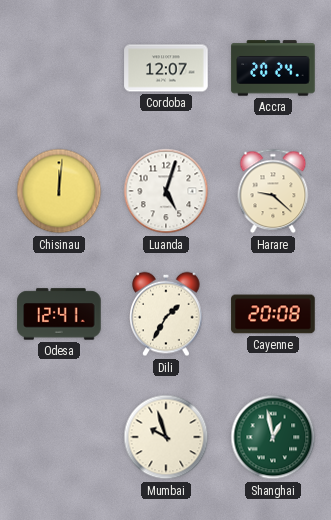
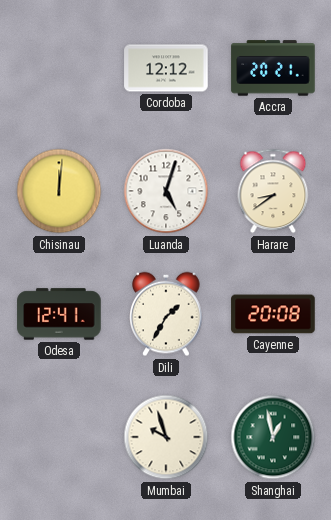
Cordoba: 12:07 -> 12:12
Accra: 20:24 -> 20:21
Harare: 9:22 -> 8:39
